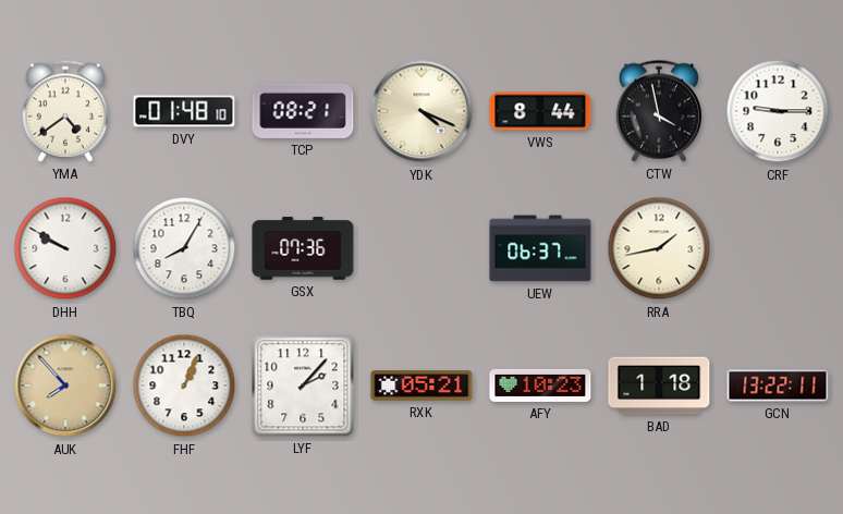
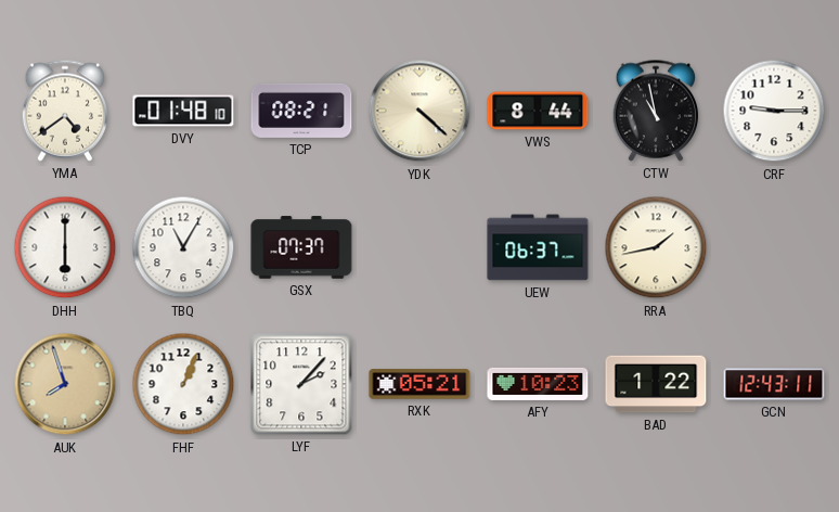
YDK: 4:19 -> 4:22
CTW: 3:58 -> 10:58
DHH: 9:50 -> 6:00
TBQ: 8:05 -> 11:05
GSX: 07:36 -> 07:37
AUK: 7:53 -> 7:57
BAD: 1:18 -> 1:22
GCN: 13:22 -> 12:43
